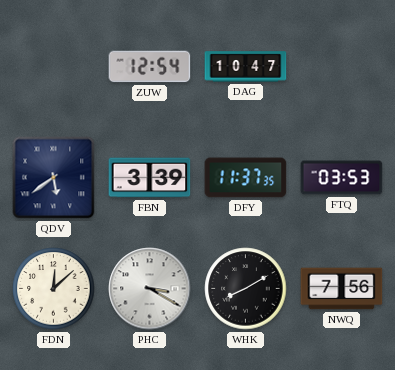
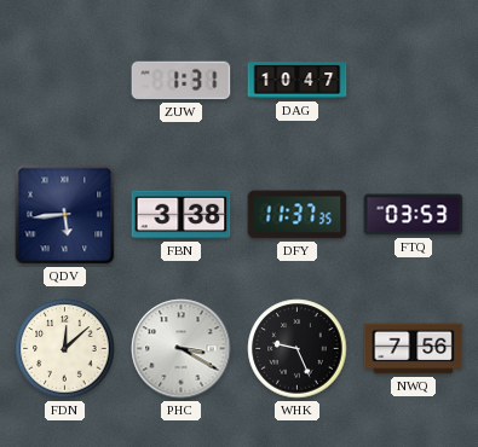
ZUW: 12:54 -> 1:31
QDV: 5:39 -> 5:44
FBN: 3:39 -> 3:38
WHK: 8:10 -> 9:26
